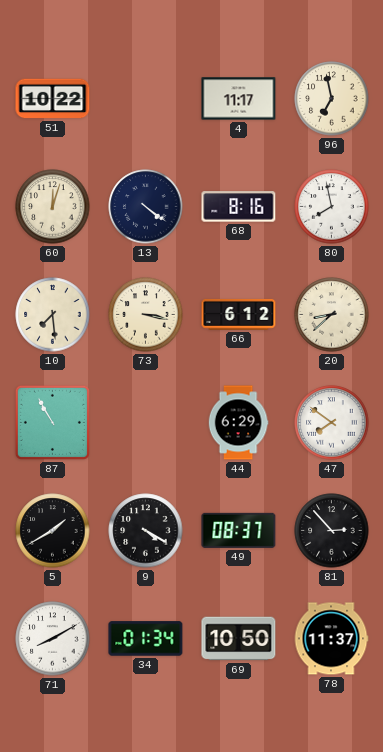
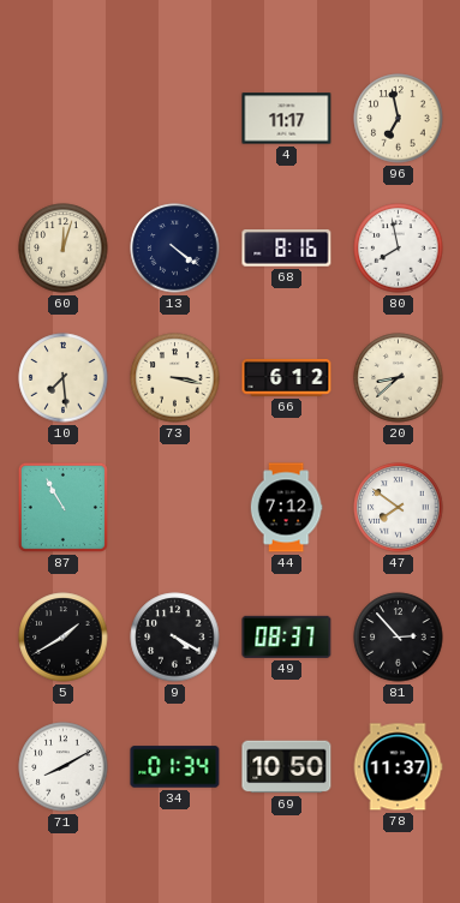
51: 10:22 -> none
44: 6:29 -> 7:12
